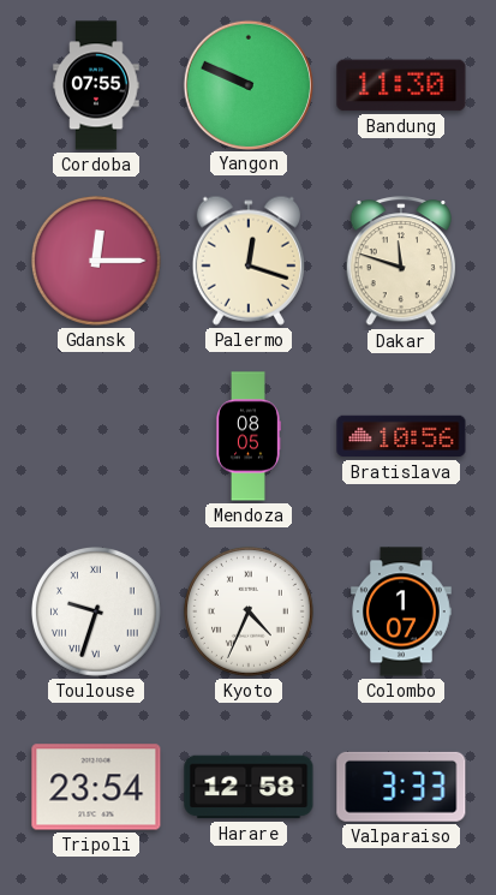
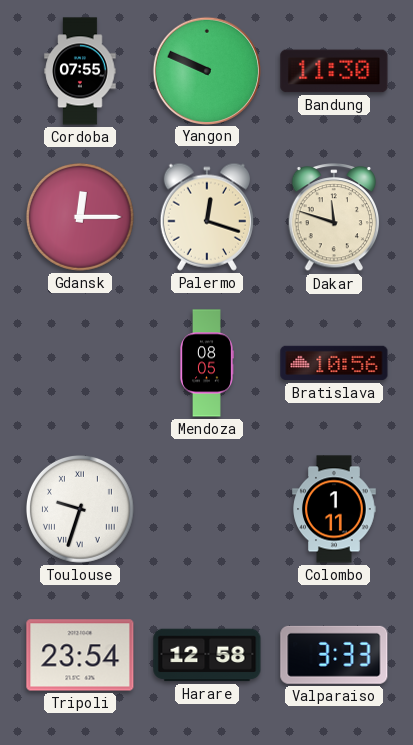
Kyoto: 4:34 -> none
Colombo: 1:07 -> 1:11
